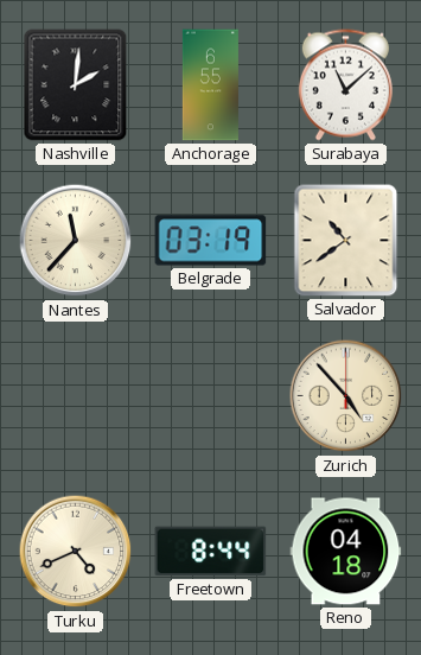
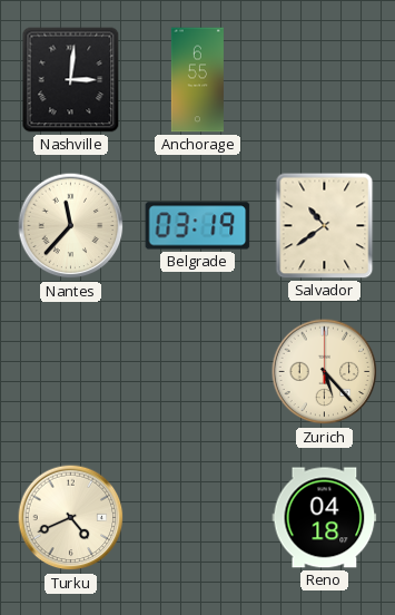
Nashville: 2:01 -> 3:01
Surabaya: 11:08 -> none
Zurich: 4:53 -> 5:23
Freetown: 8:44 -> none
